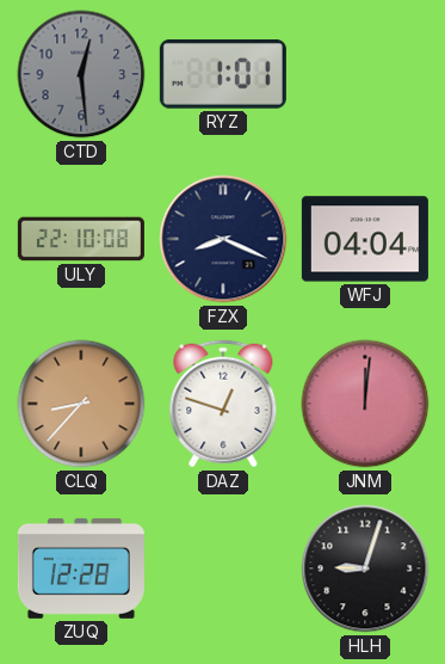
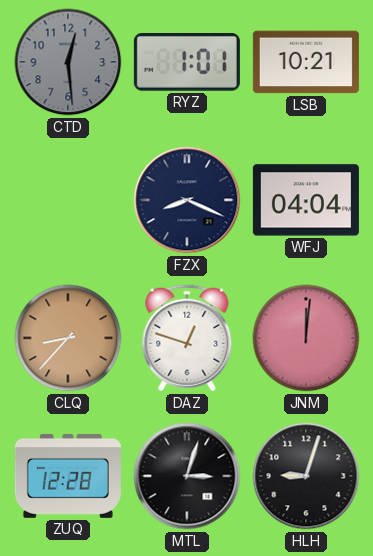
LSB: none -> 10:21
ULY: 22:10 -> none
MTL: none -> 3:03
